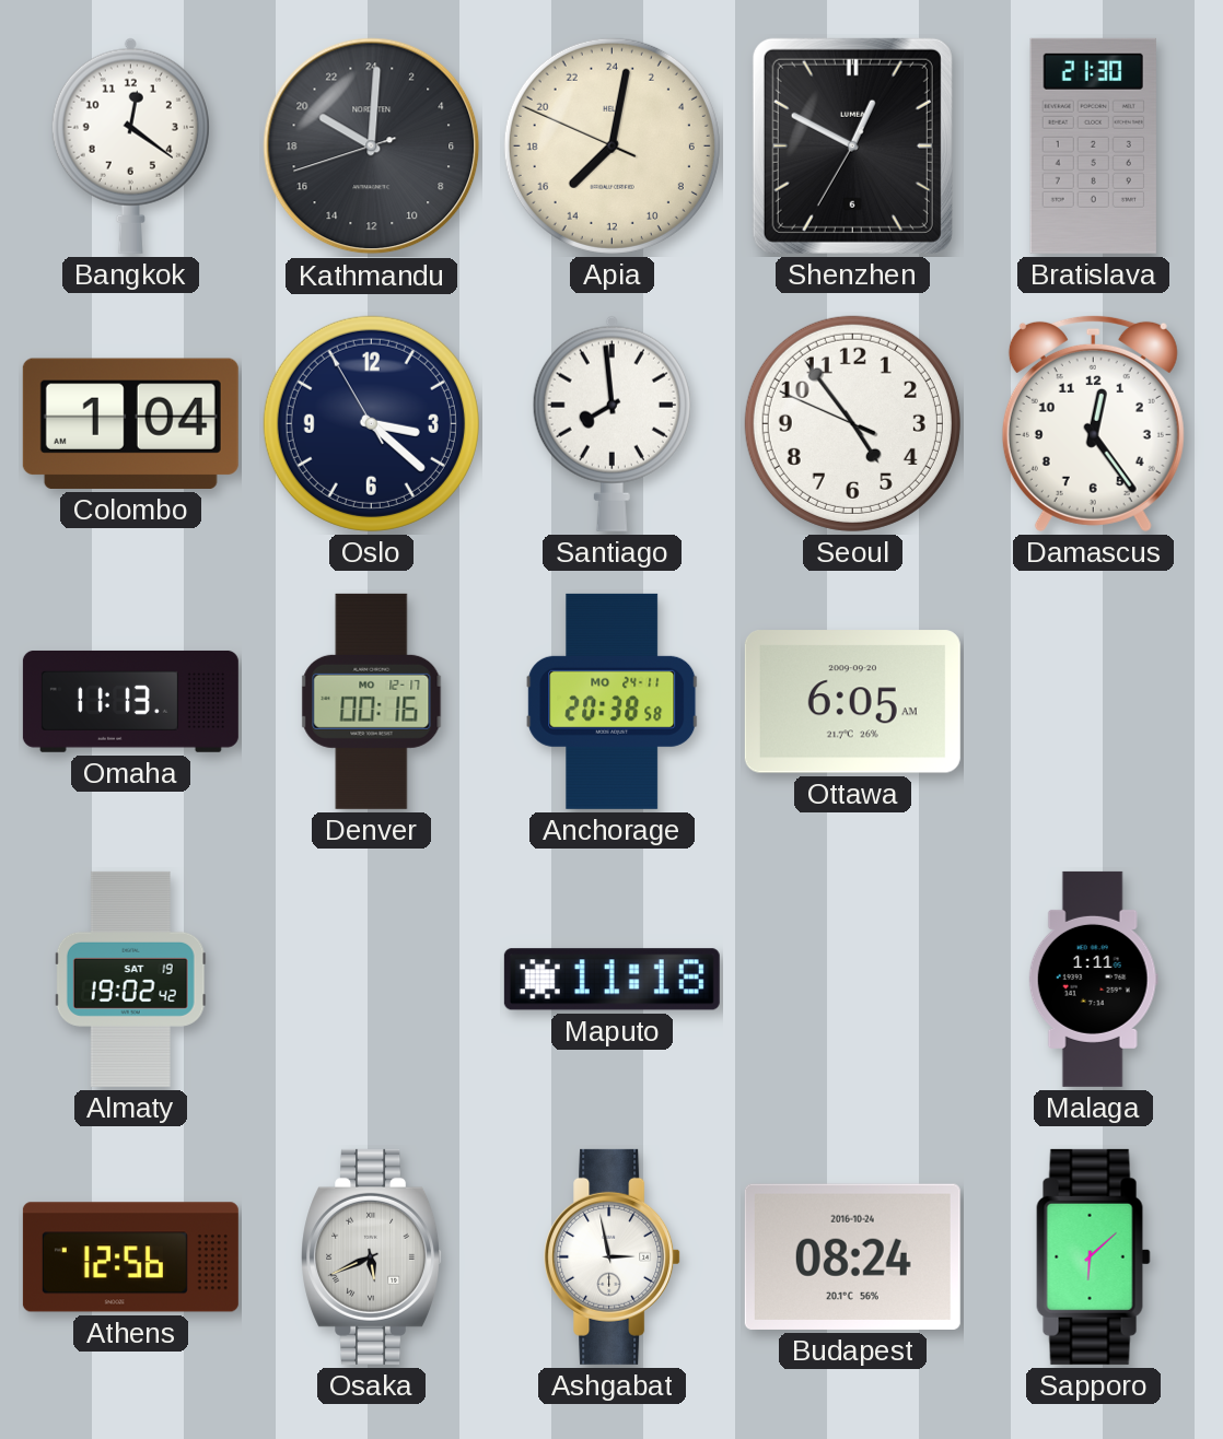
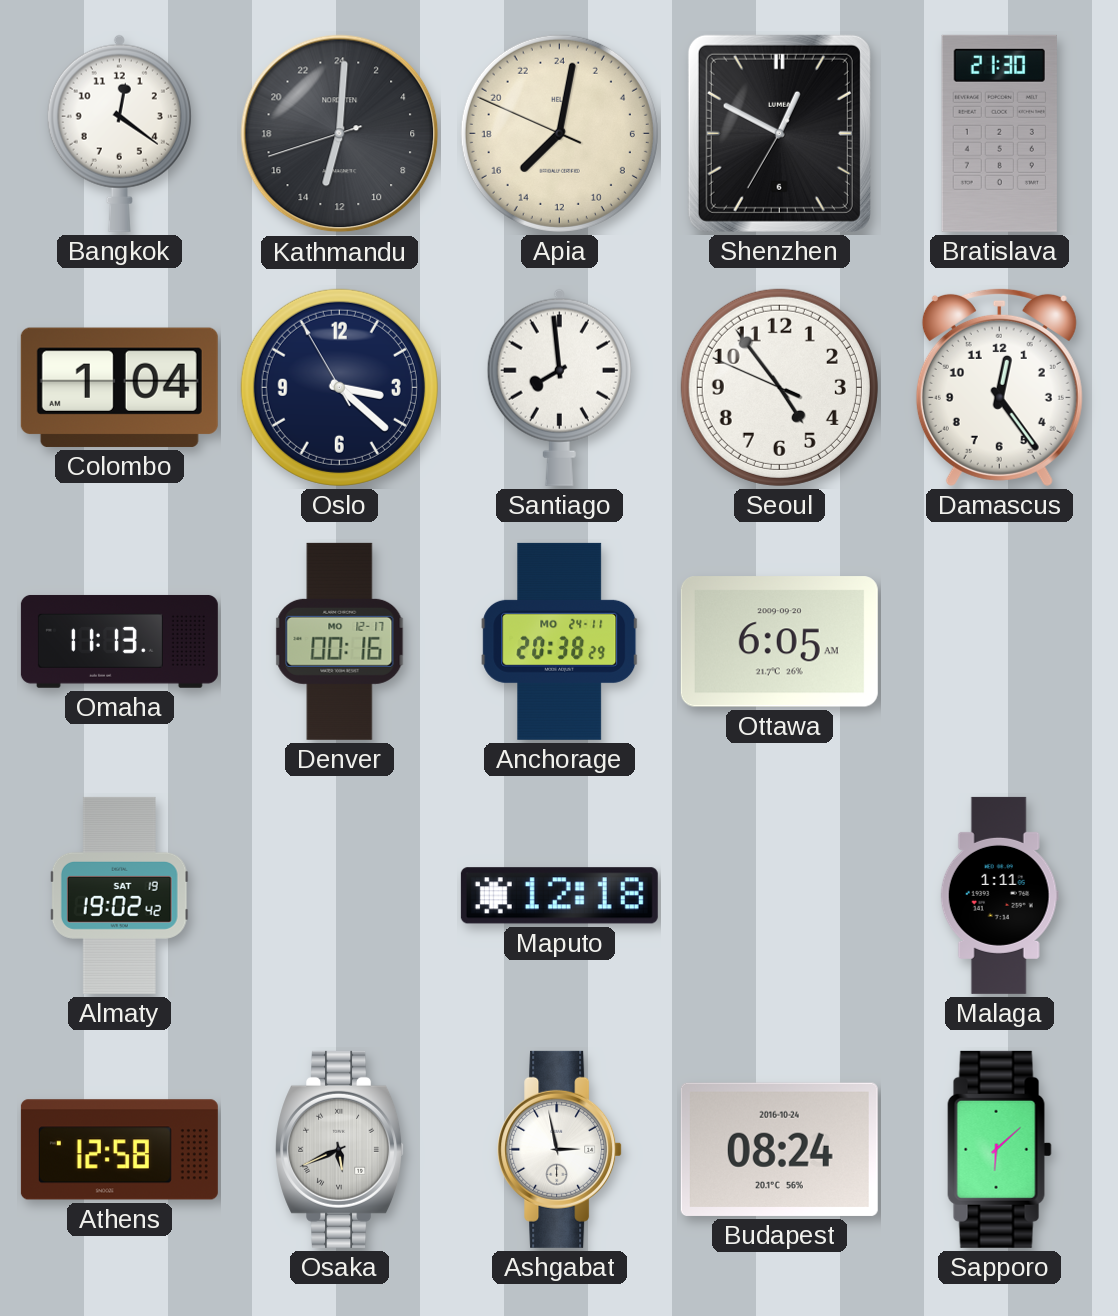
Kathmandu: 20:00 -> 13:00
Anchorage: 20:38:58 -> 20:38:29
Maputo: 11:18 -> 12:18
Athens: 12:56 -> 12:58
